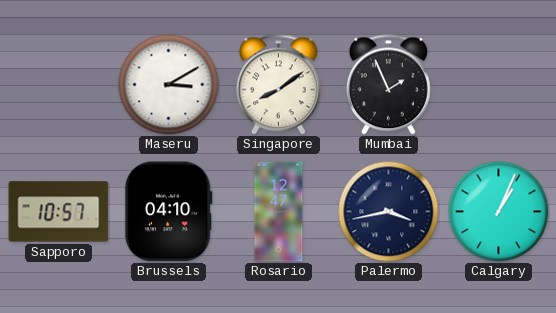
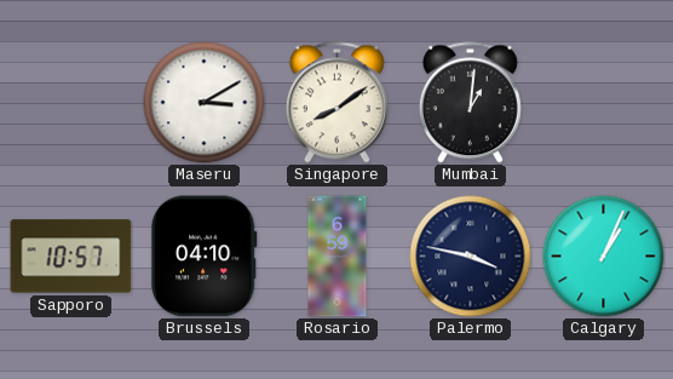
Mumbai: 1:56 -> 1:01
Rosario: 12:47 -> 6:59
Palermo: 3:43 -> 3:47
